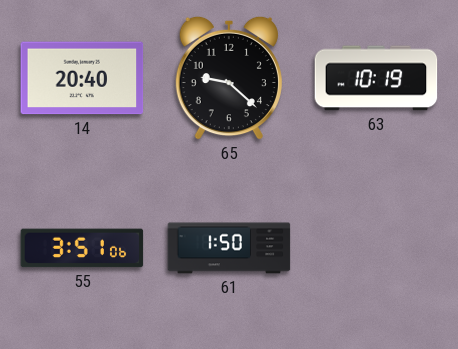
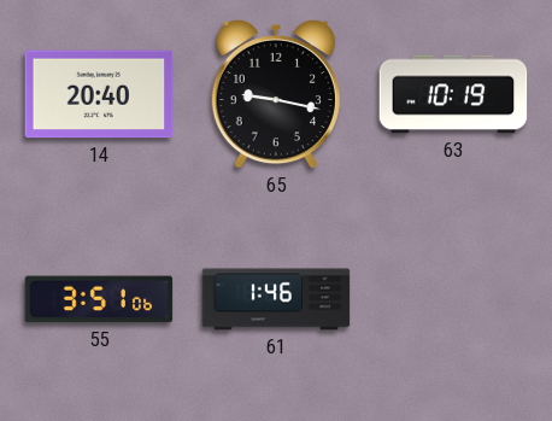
65: 9:22 -> 9:17
61: 1:50 -> 1:46
